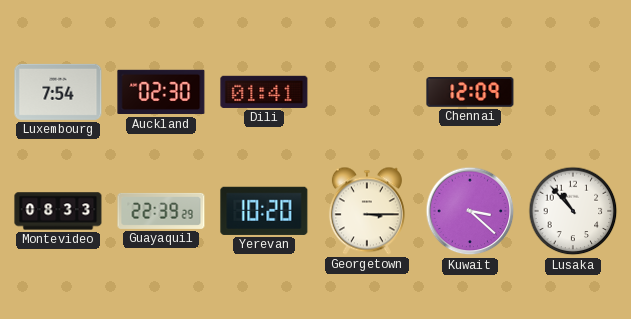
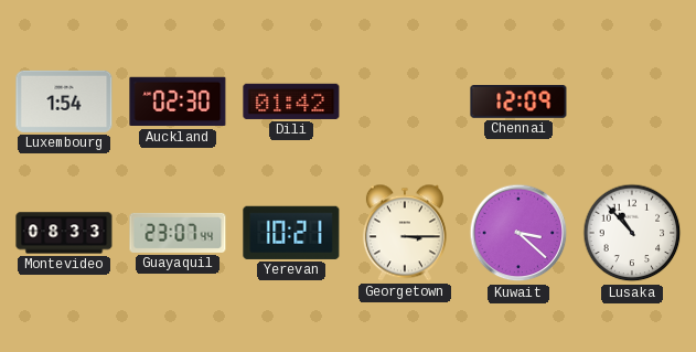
Luxembourg: 7:54 -> 1:54
Dili: 01:41 -> 01:42
Guayaquil: 22:39 -> 23:07
Yerevan: 10:20 -> 10:21
